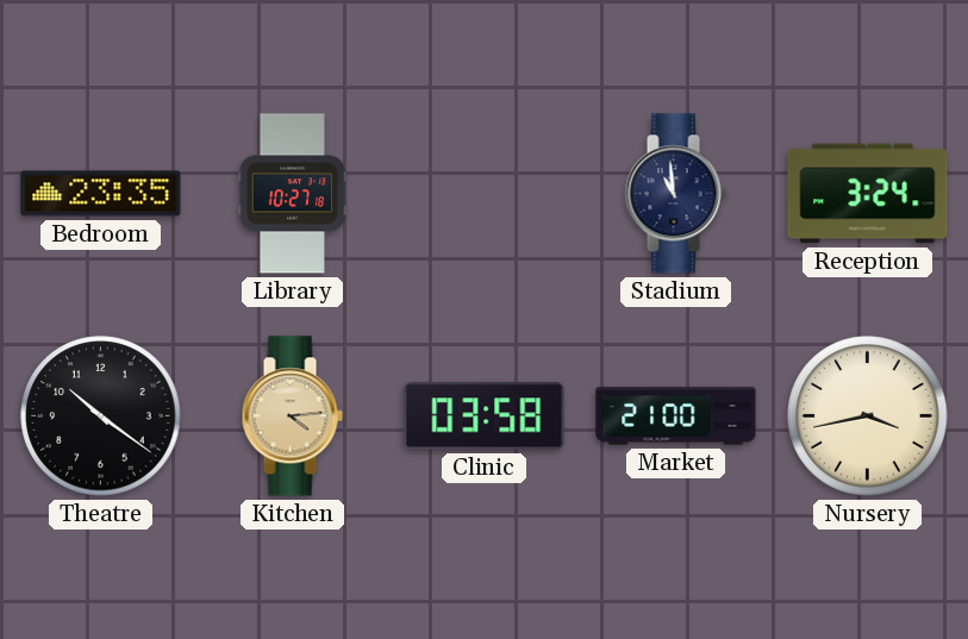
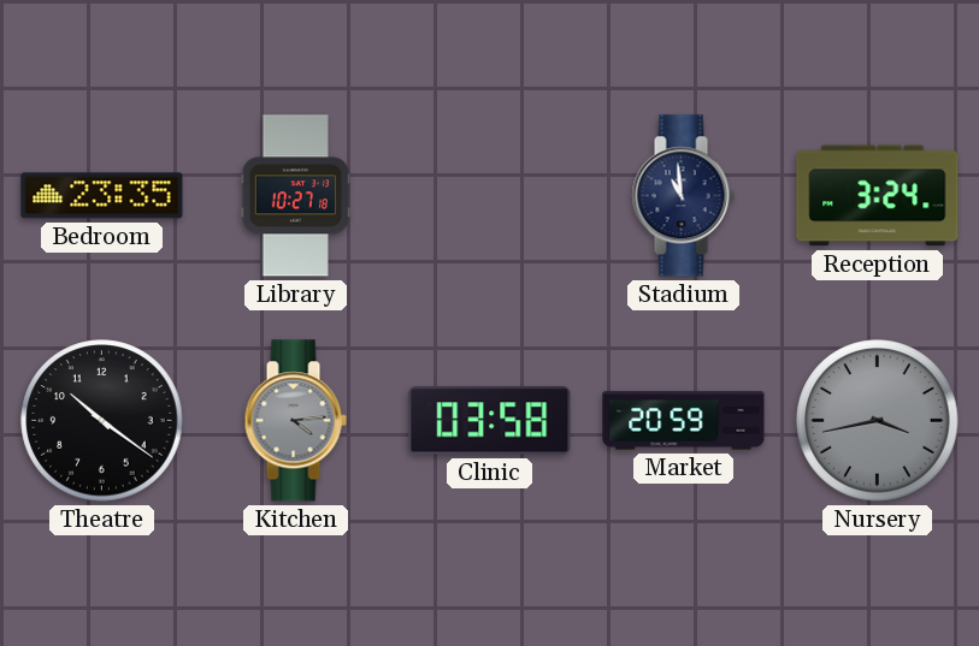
Kitchen dial: champagne -> grey
Market: 21:00 -> 20:59
Nursery dial: cream -> grey
